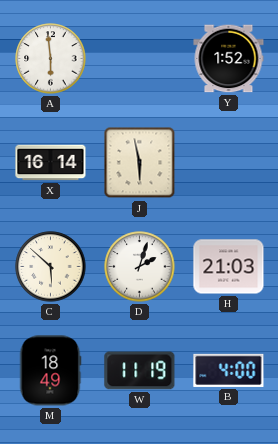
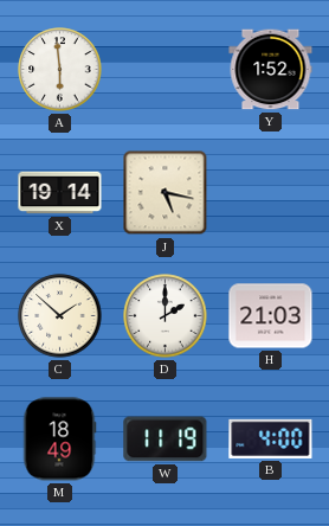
X: 16:14 -> 19:14
J: 5:58 -> 5:17
C: 5:52 -> 1:52
D: 2:03 -> 2:00
